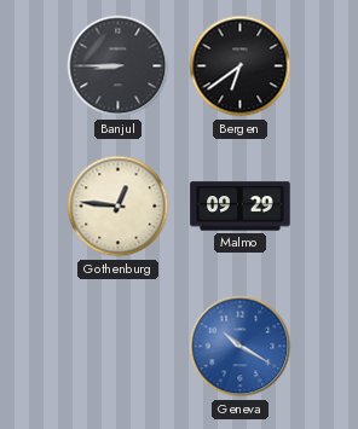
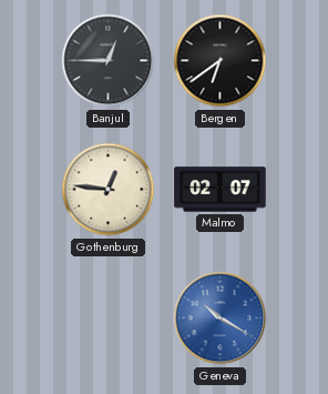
Banjul: 8:45 -> 12:45
Malmo: 09:29 -> 02:07
